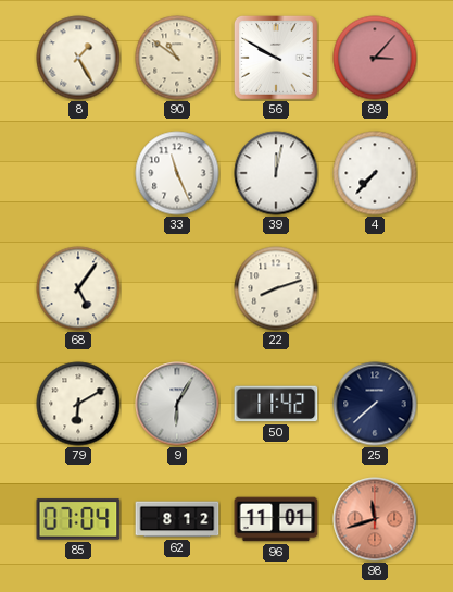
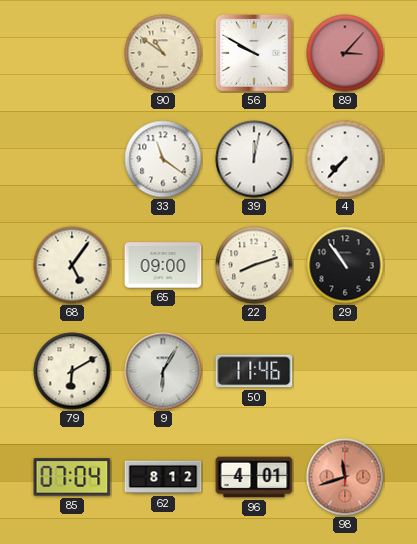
8: 1:25 -> none
33: 11:26 -> 11:21
65: none -> 09:00
29: none -> 10:54
50: 11:42 -> 11:46
25: 7:38 -> none
96: 11:01 -> 4:01
